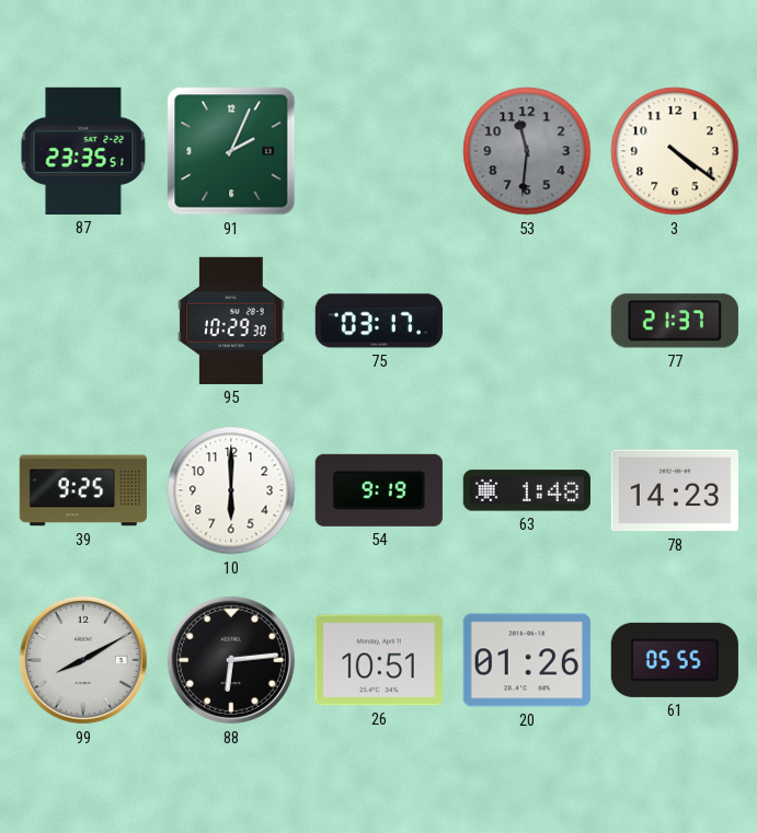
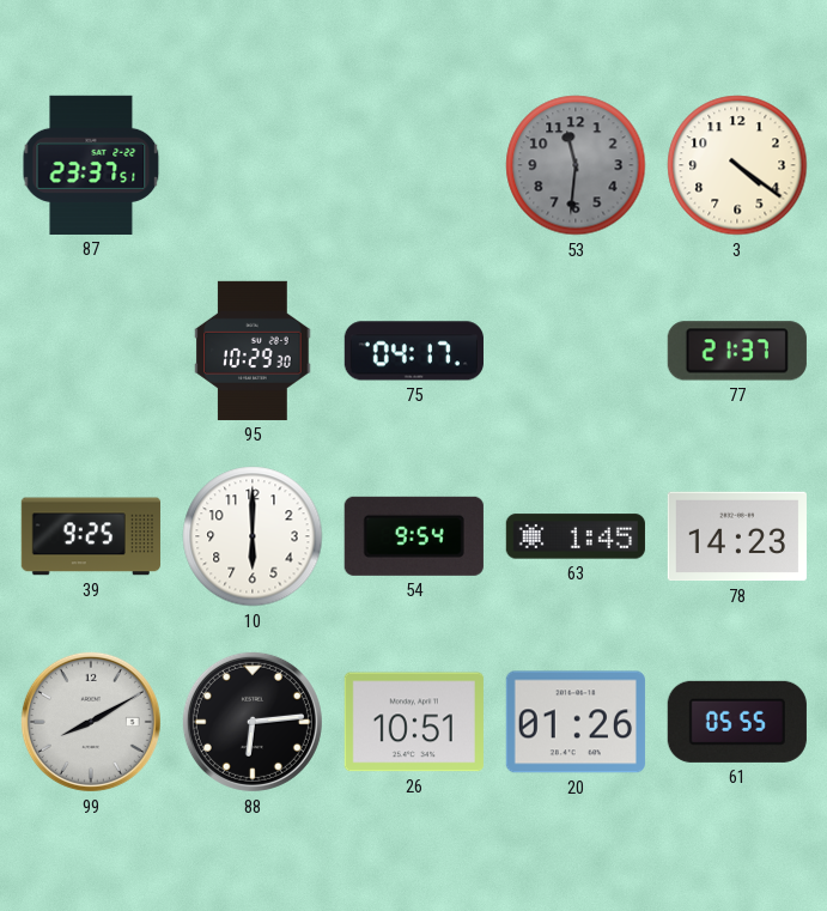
87: 23:35 -> 23:37
91: 2:04 -> none
75: 03:17 -> 04:17
54: 9:19 -> 9:54
63: 1:48 -> 1:45
